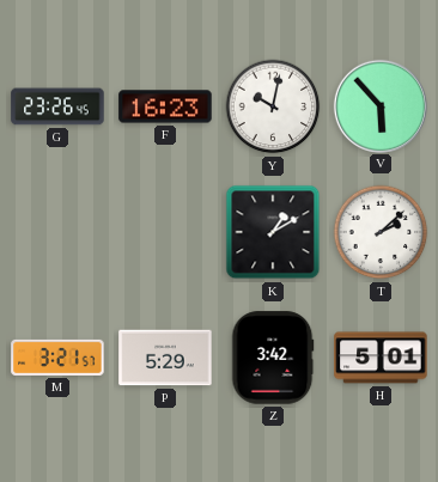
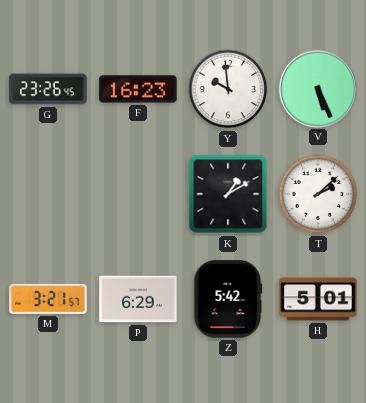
Y: 10:02 -> 9:59
V: 5:53 -> 5:26
P: 5:29 -> 6:29
Z: 3:42 -> 5:42
